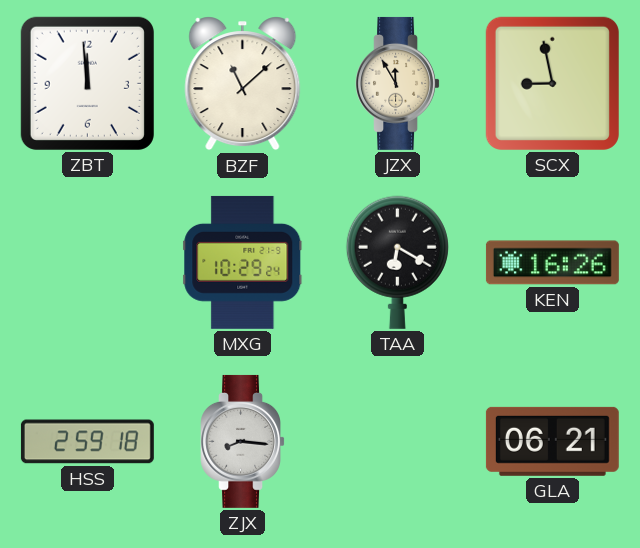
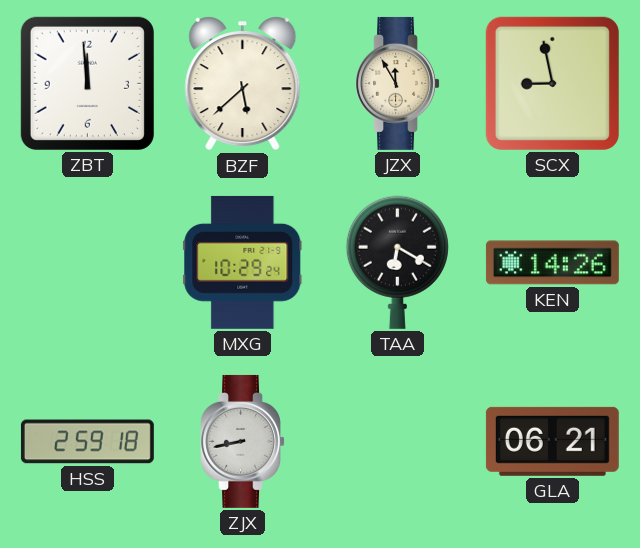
BZF: 11:08 -> 5:38
KEN: 16:26 -> 14:26
ZJX: 8:16 -> 8:43
